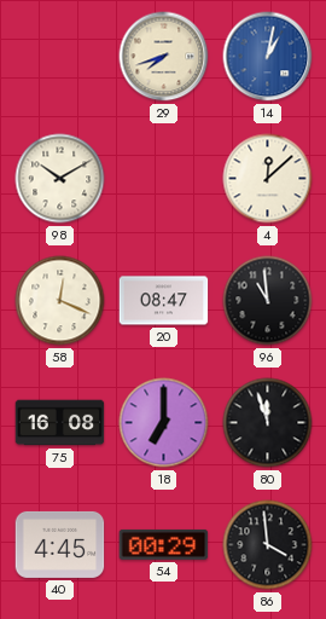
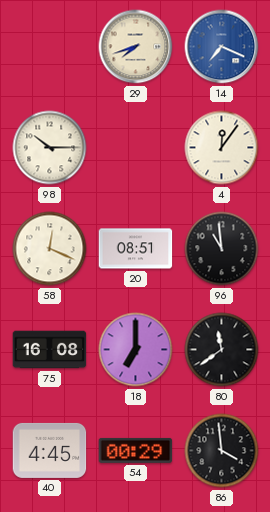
14: 1:02 -> 7:19
98: 10:10 -> 10:15
4: 12:08 -> 12:06
20: 08:47 -> 08:51
80: 11:57 -> 11:39
